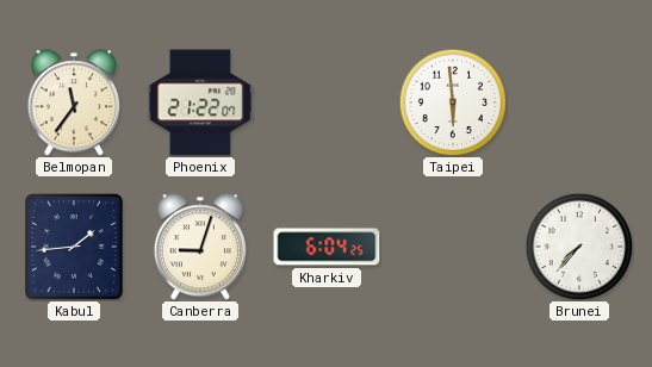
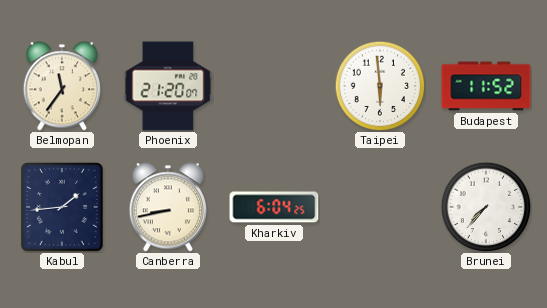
Phoenix: 21:22 -> 21:20
Budapest: none -> 11:52
Canberra: 9:03 -> 8:43
